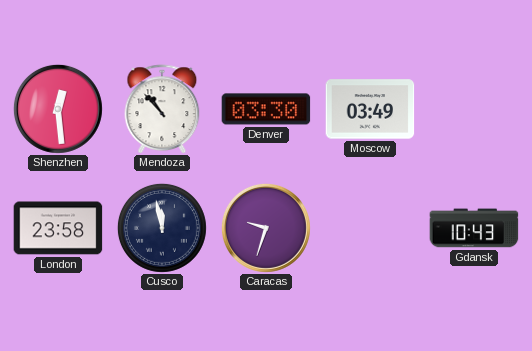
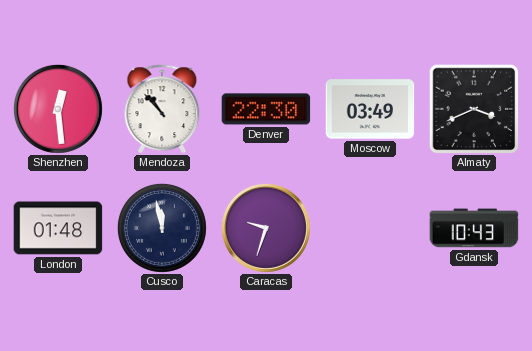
Denver: 03:30 -> 22:30
Almaty: none -> 3:41
London: 23:58 -> 01:48
